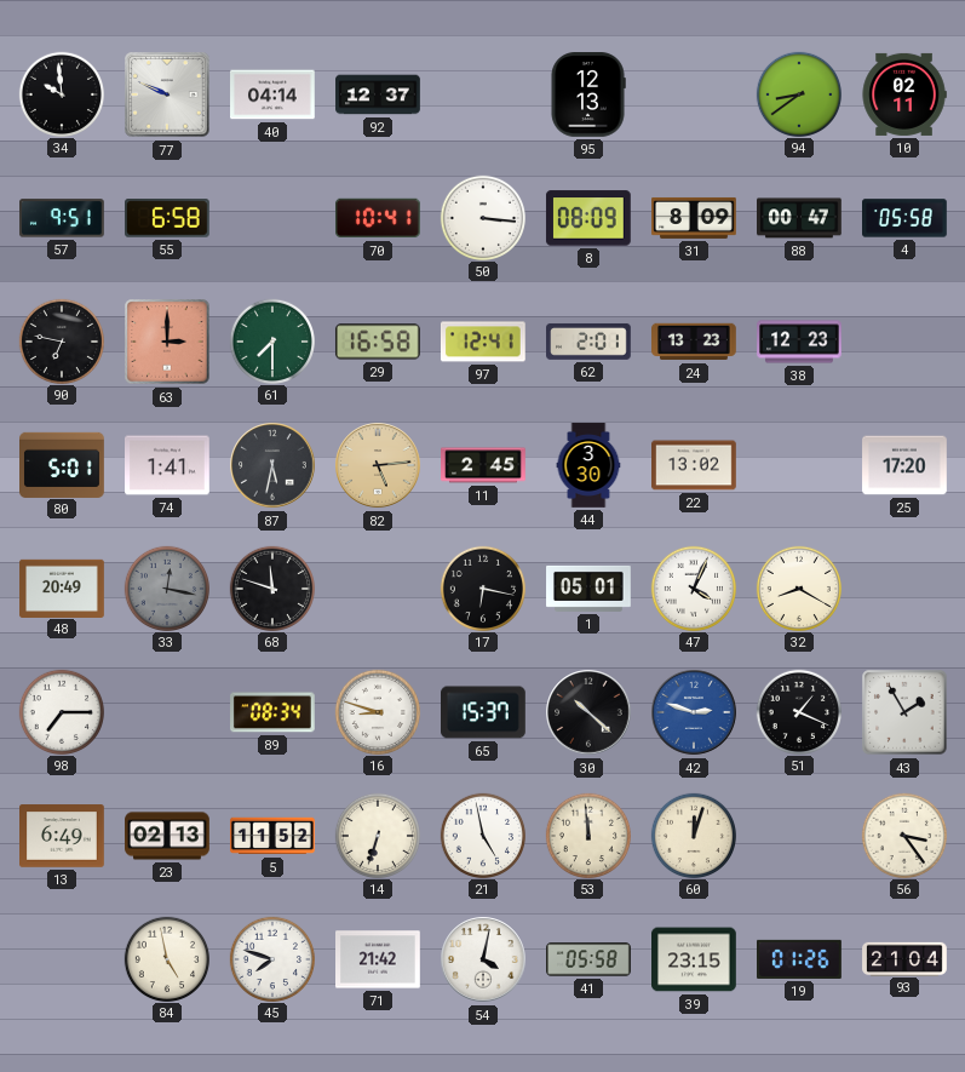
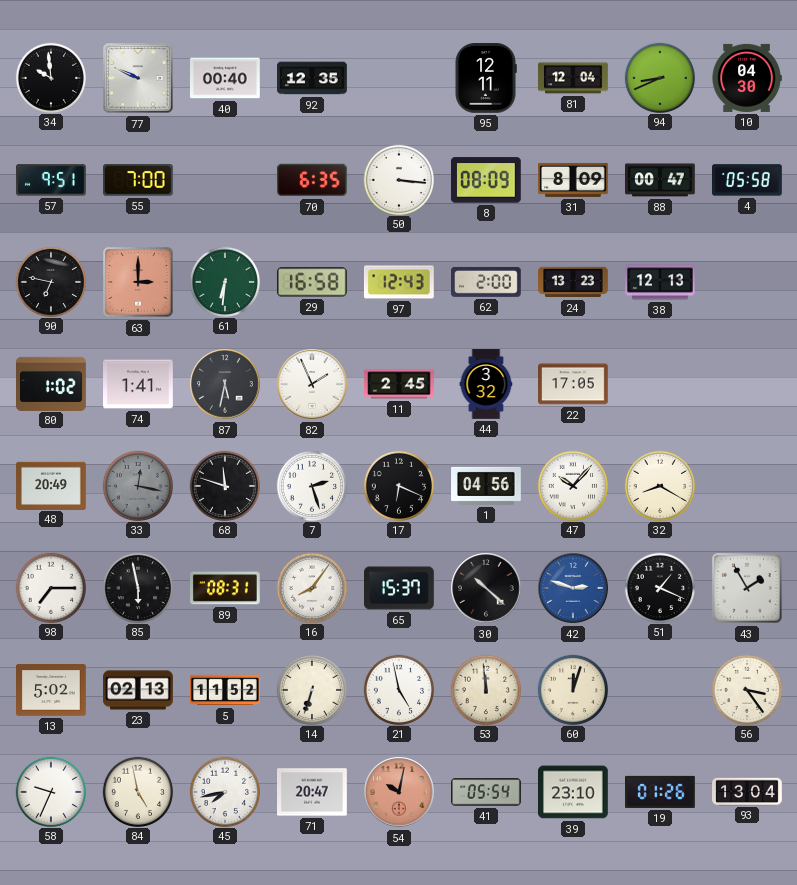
40: 04:14 -> 00:40
92: 12:37 -> 12:35
95: 12:13 -> 12:11
81: none -> 12:04
94: 8:39 -> 8:41
10: 02:11 -> 04:30
55: 6:58 -> 7:00
70: 10:41 -> 6:35
61: 7:30 -> 6:31
97: 12:41 -> 12:43
62: 2:01 -> 2:00
38: 12:23 -> 12:13
80: 5:01 -> 1:02
82: 5:14 -> 1:56
82 dial: champagne -> white
44: 3:30 -> 3:32
22: 13:02 -> 17:05
25: 17:20 -> none
7: none -> 2:27
17: 6:17 -> 6:19
1: 05:01 -> 04:56
47: 4:04 -> 10:07
85: none -> 5:58
89: 08:34 -> 08:31
16: 8:48 -> 8:06
13: 6:49 -> 5:02
58: none -> 9:34
45: 7:48 -> 7:43
71: 21:42 -> 20:47
54: 4:02 -> 10:02
54 dial: white -> salmon
41: 05:58 -> 05:54
39: 23:15 -> 23:10
93: 21:04 -> 13:04
